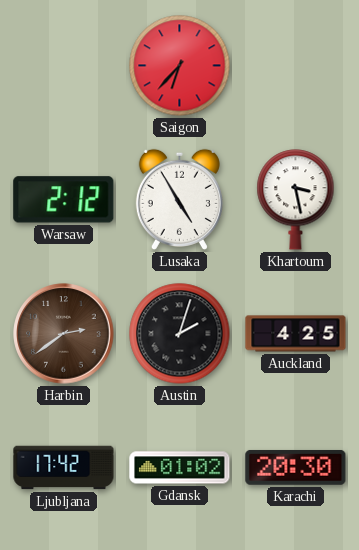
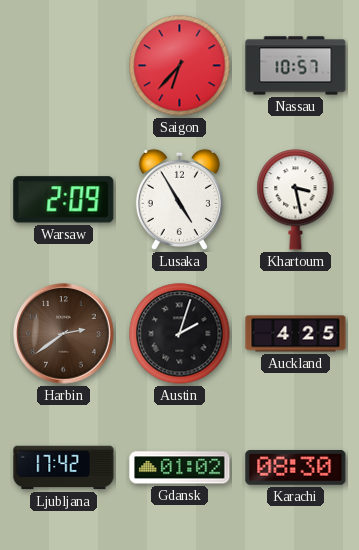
Nassau: none -> 10:57
Warsaw: 2:12 -> 2:09
Karachi: 20:30 -> 08:30
